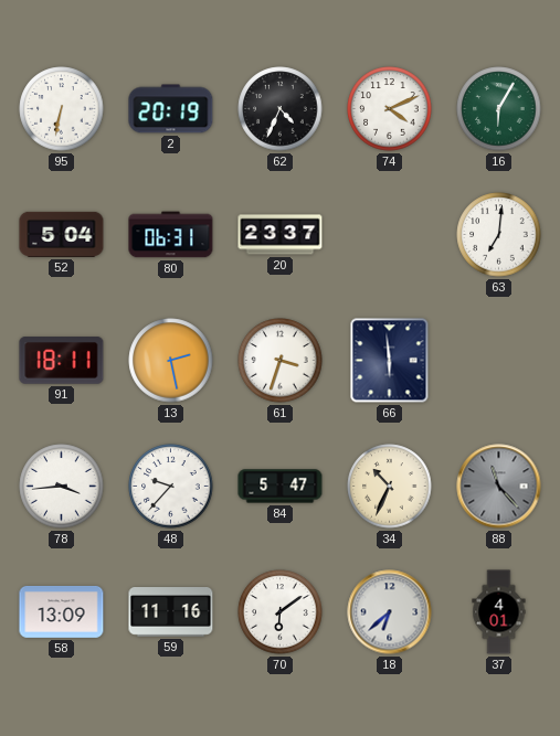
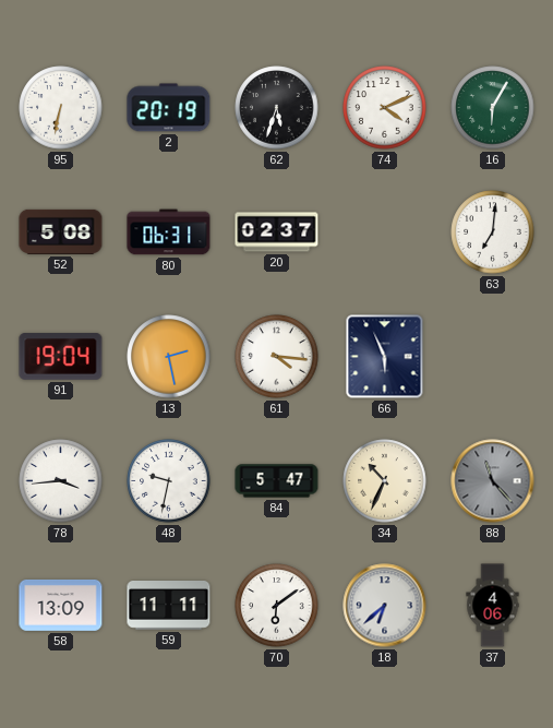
62: 4:34 -> 5:33
52: 5:04 -> 5:08
20: 23:37 -> 02:37
91: 18:11 -> 19:04
61: 3:33 -> 4:16
66: 5:59 -> 5:56
48: 9:37 -> 9:32
59: 11:16 -> 11:11
37: 4:01 -> 4:06
